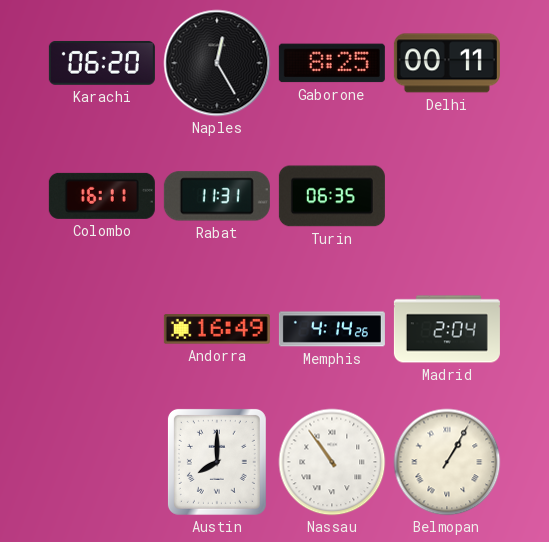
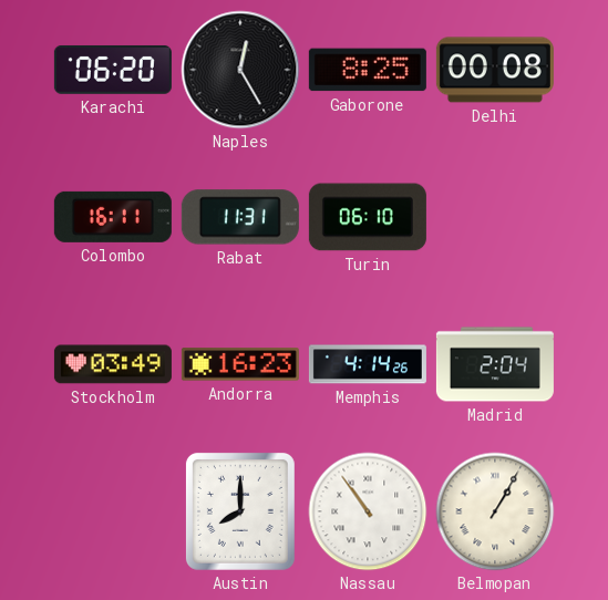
Delhi: 00:11 -> 00:08
Turin: 06:35 -> 06:10
Stockholm: none -> 03:49
Andorra: 16:49 -> 16:23
